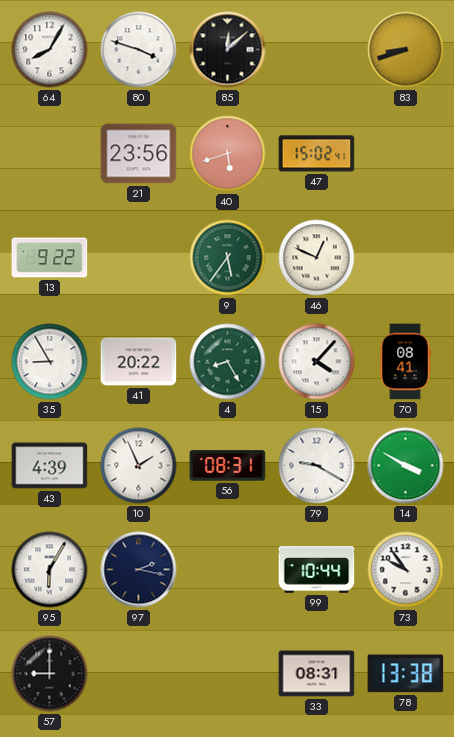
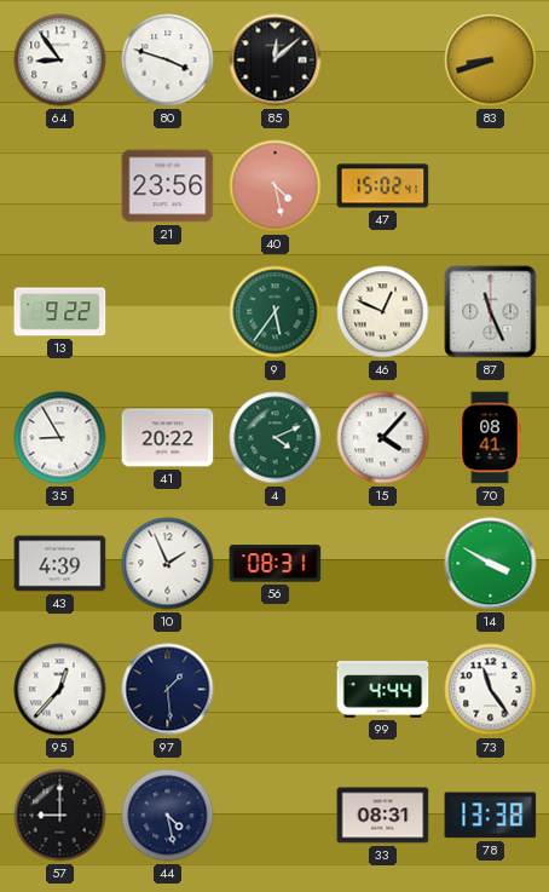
64: 8:05 -> 8:54
40: 5:42 -> 4:28
87: none -> 11:26
4: 8:25 -> 4:11
79: 9:20 -> none
95: 6:05 -> 12:37
97: 2:17 -> 1:29
99: 10:44 -> 4:44
73: 9:54 -> 11:24
44: none -> 4:28
